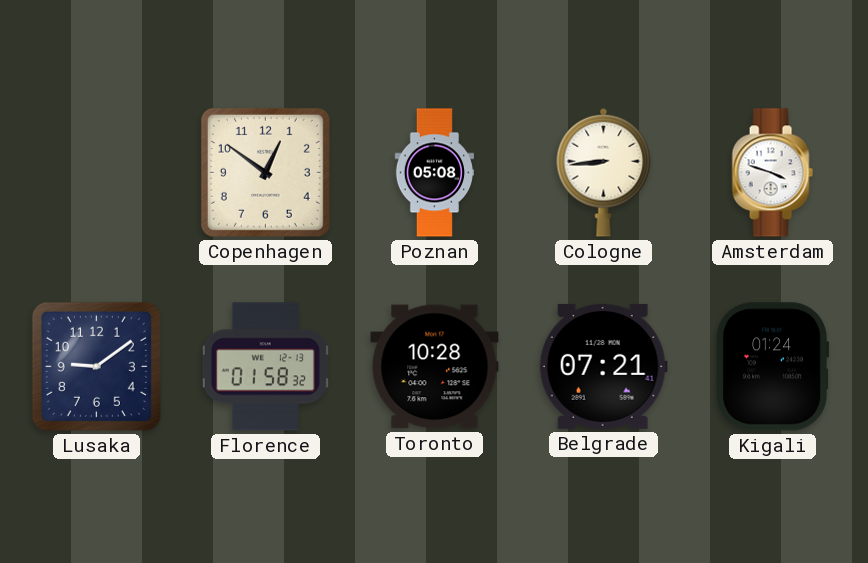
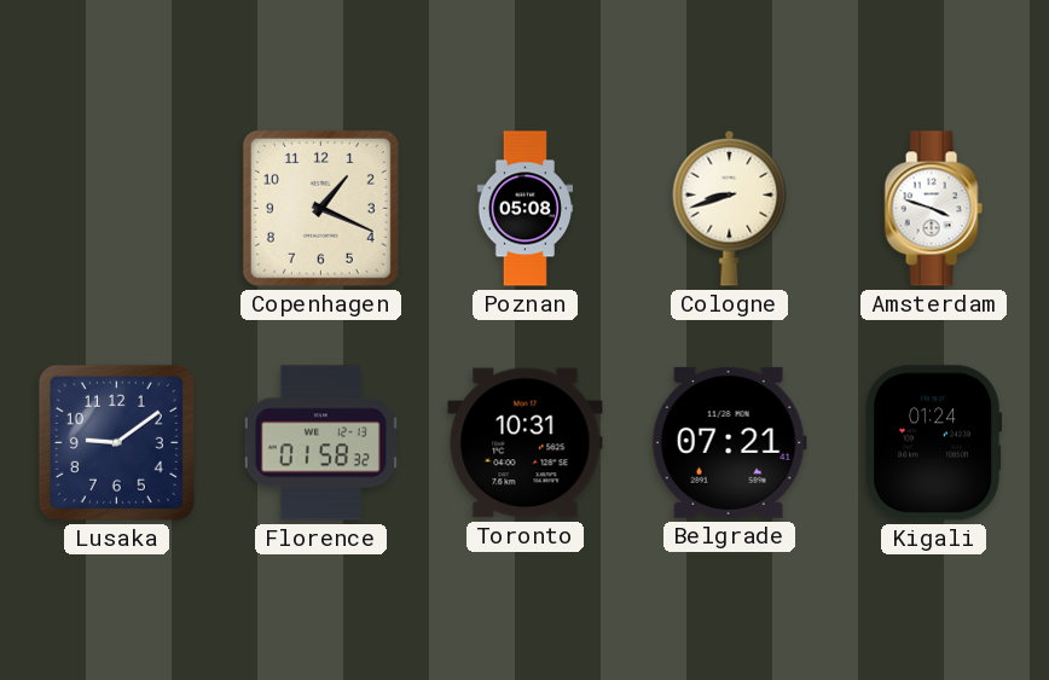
Copenhagen: 12:51 -> 1:19
Cologne: 8:44 -> 8:42
Toronto: 10:28 -> 10:31
